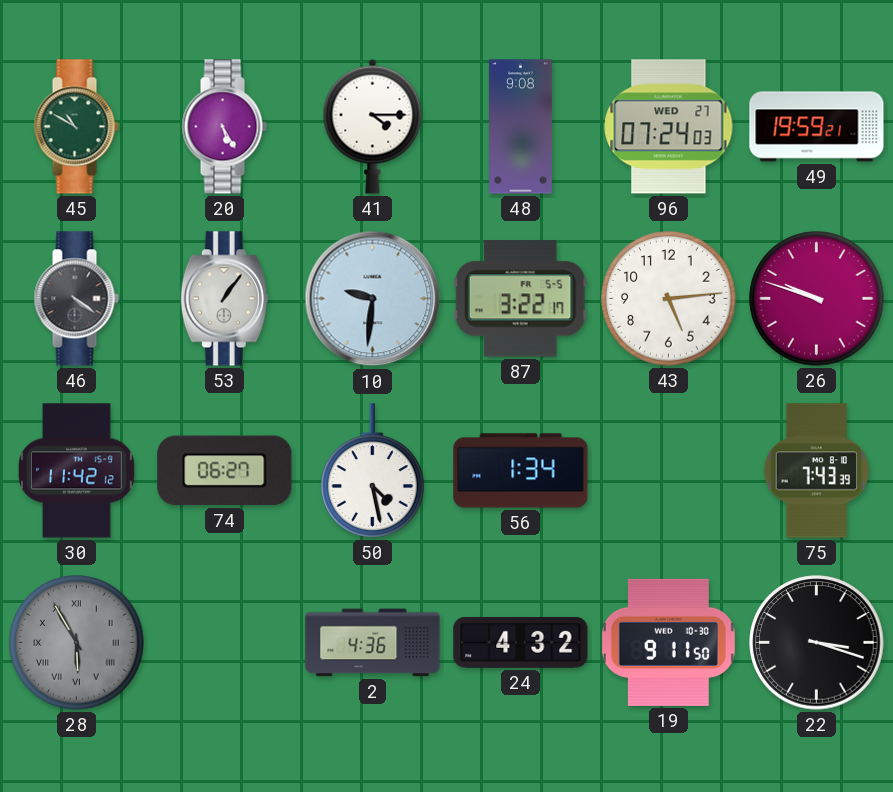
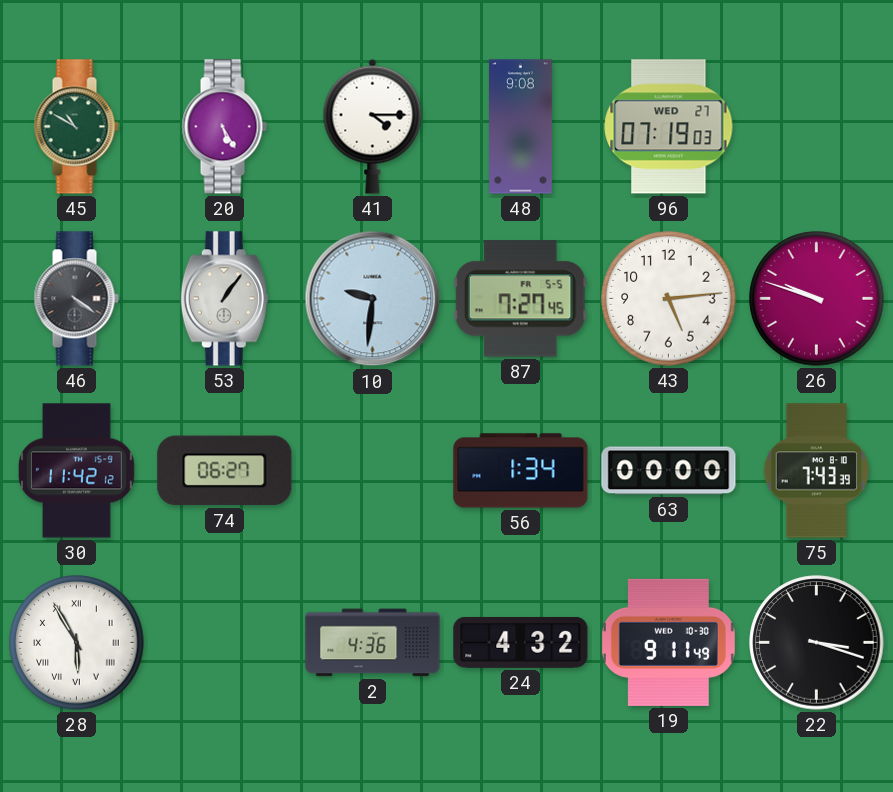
96: 07:24 -> 07:19
49: 19:59 -> none
87: 3:22 -> 7:27
50: 4:28 -> none
63: none -> 00:00
28 dial: grey -> white
19: 9:11:50 -> 9:11:49
